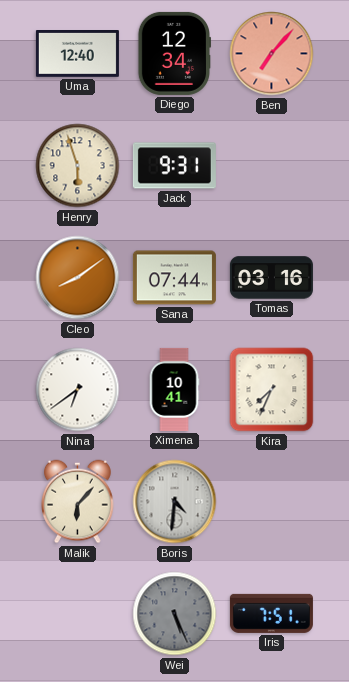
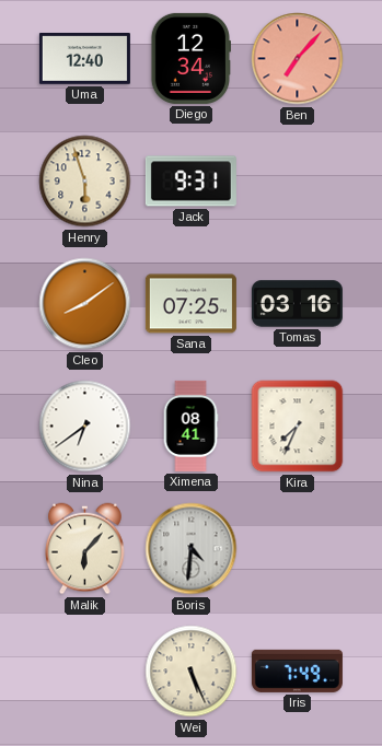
Sana: 07:44 -> 07:25
Ximena: 10:41 -> 08:41
Wei dial: grey -> cream
Iris: 7:51 -> 7:49
